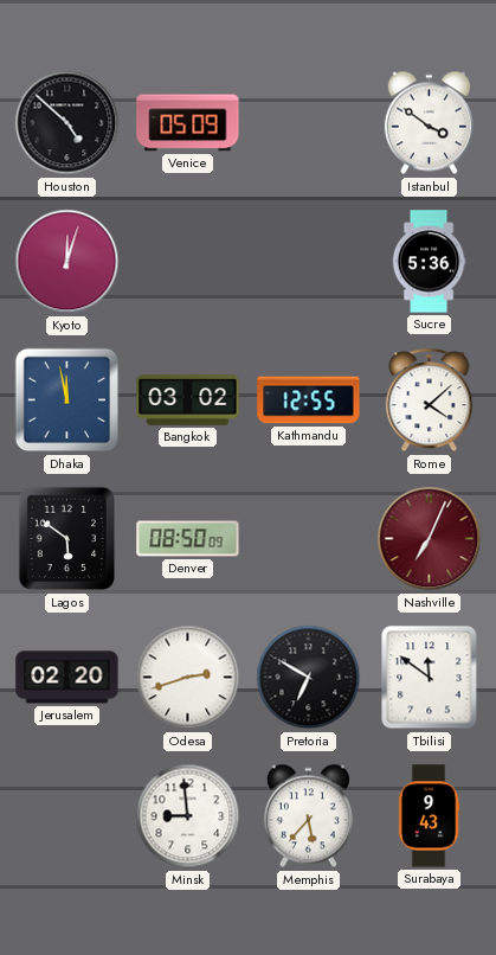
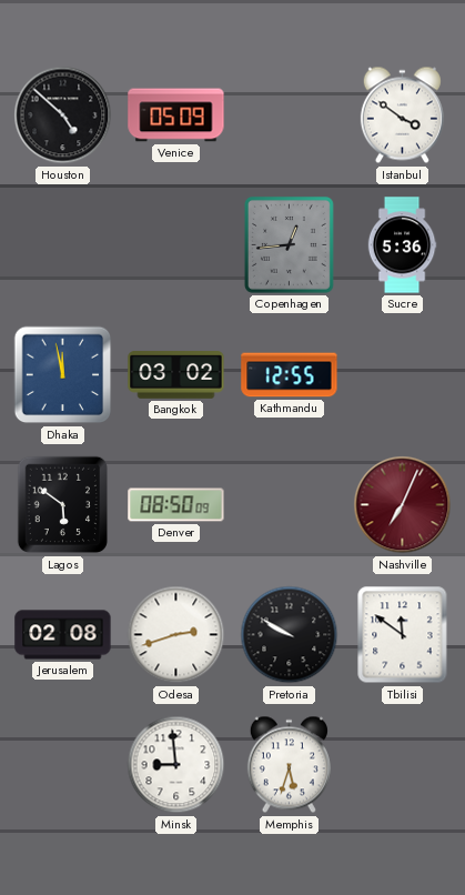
Kyoto: 12:03 -> none
Copenhagen: none -> 12:44
Rome: 4:08 -> none
Jerusalem: 02:20 -> 02:08
Pretoria: 6:50 -> 9:50
Memphis: 5:37 -> 5:33
Surabaya: 9:43 -> none
